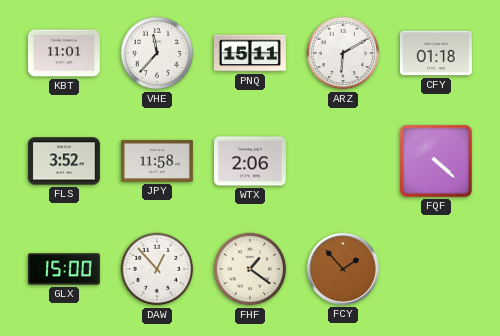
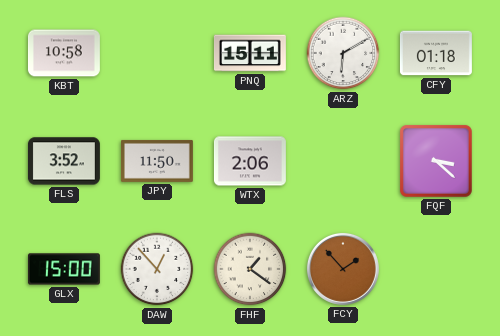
KBT: 11:01 -> 10:58
VHE: 11:37 -> none
JPY: 11:58 -> 11:50
FQF: 4:22 -> 3:22
